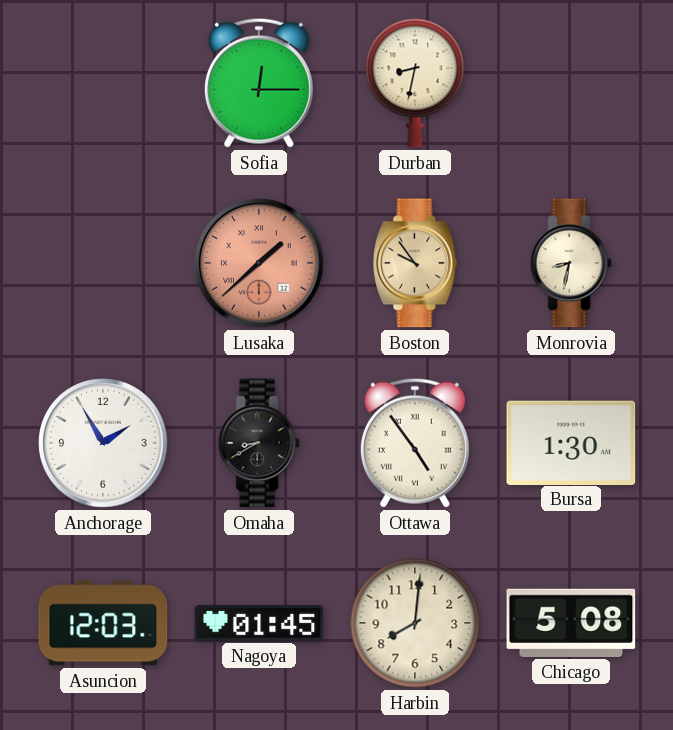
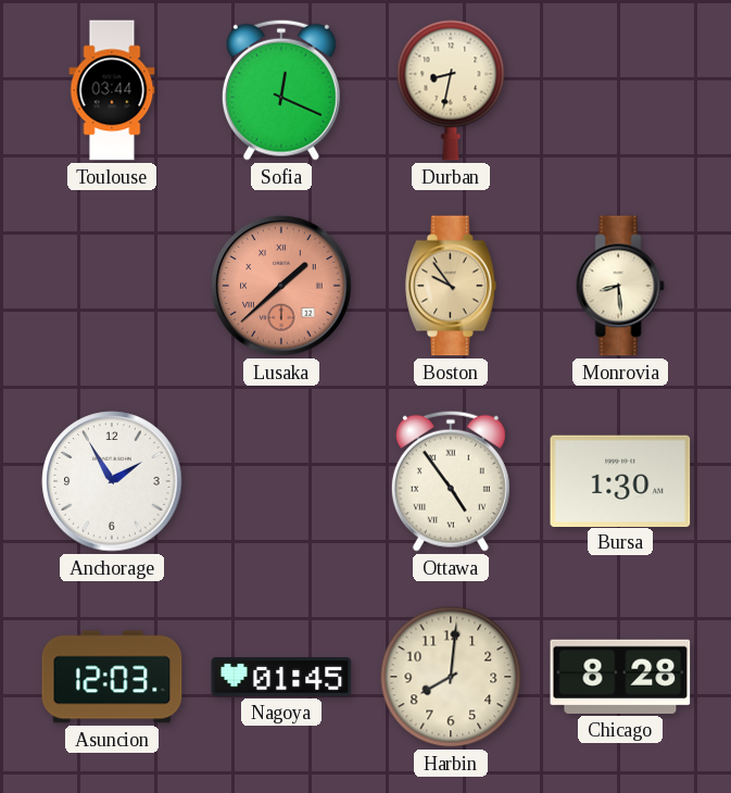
Toulouse: none -> 03:44
Sofia: 12:15 -> 12:19
Monrovia: 8:32 -> 8:29
Omaha: 8:40 -> none
Chicago: 5:08 -> 8:28
